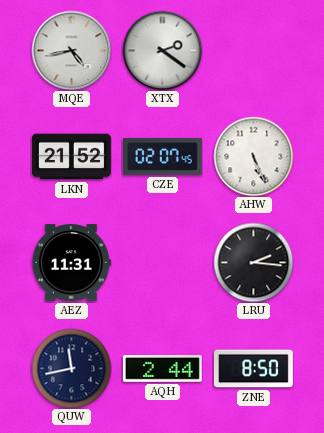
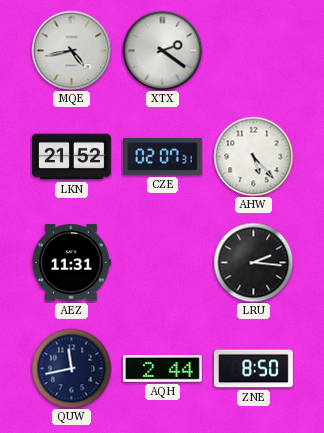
CZE: 02:07:45 -> 02:07:31
AHW: 5:26 -> 5:23
